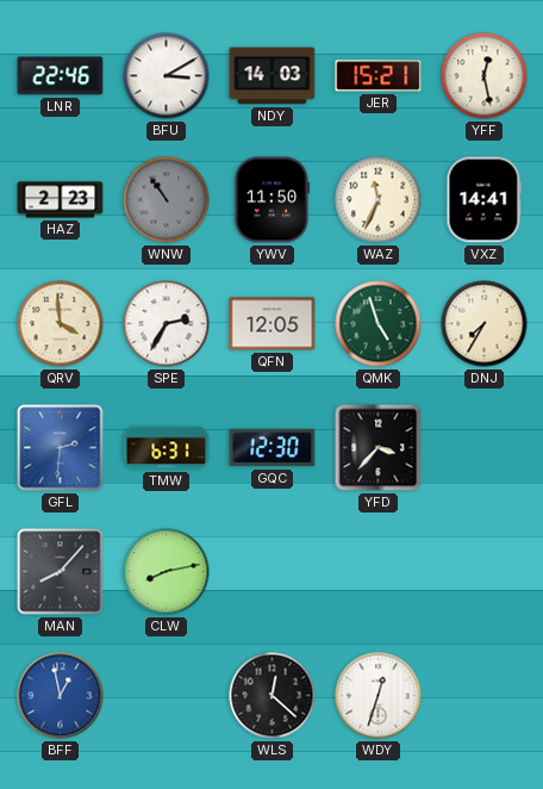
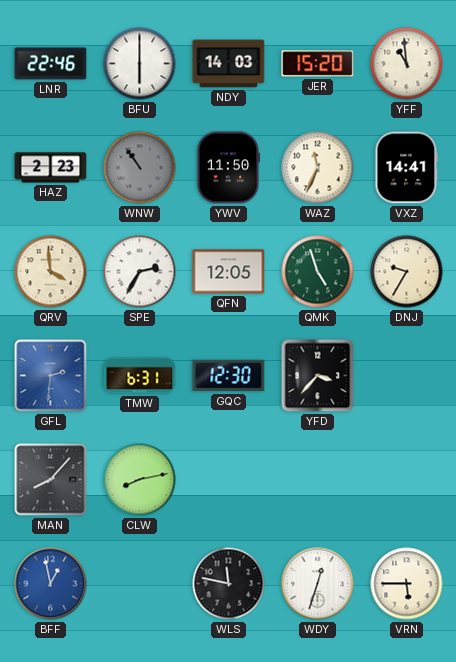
BFU: 3:10 -> 6:00
JER: 15:21 -> 15:20
YFF: 12:28 -> 10:59
DNJ: 7:35 -> 9:35
WLS: 12:22 -> 11:47
VRN: none -> 5:45
